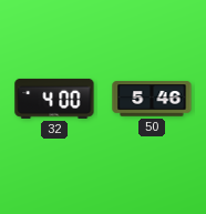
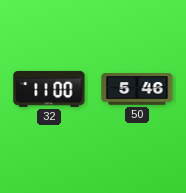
32: 4:00 -> 11:00
